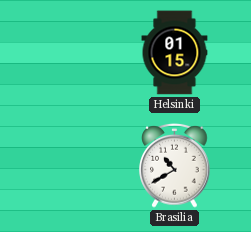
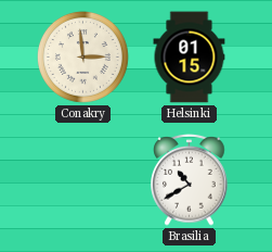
Conakry: none -> 2:59
